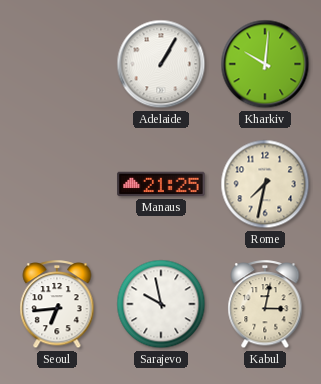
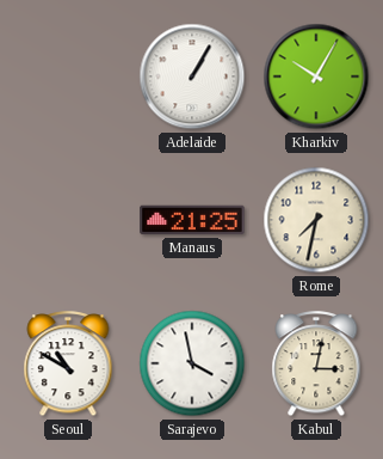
Kharkiv: 10:01 -> 10:05
Seoul: 6:44 -> 10:50
Sarajevo: 9:58 -> 3:58
